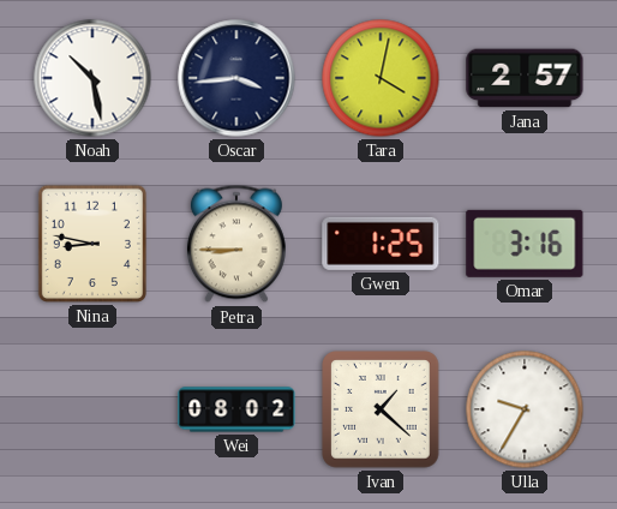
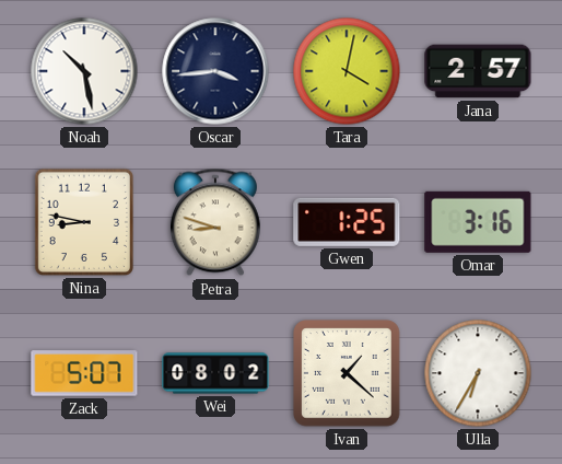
Petra: 8:45 -> 8:48
Zack: none -> 5:07
Ulla: 9:35 -> 6:35
